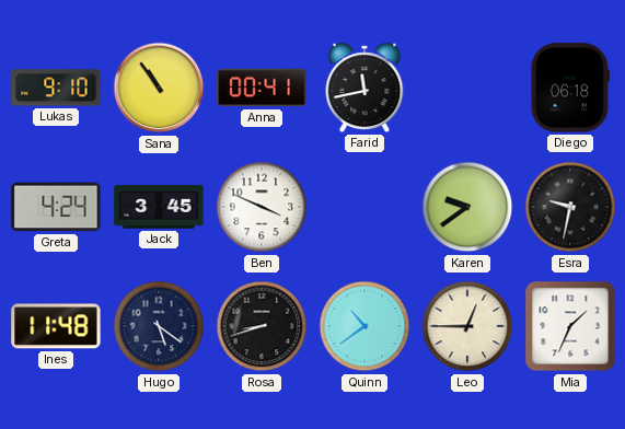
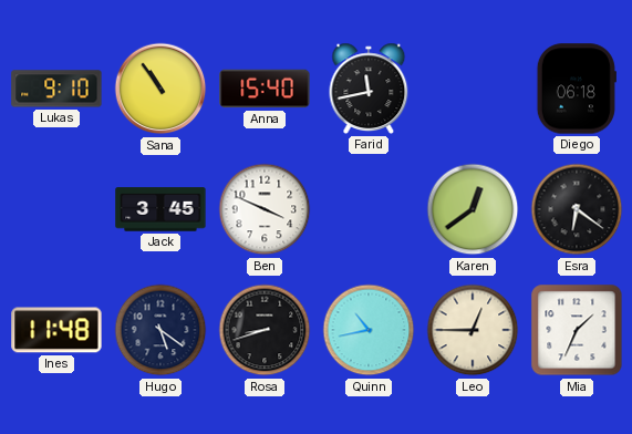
Anna: 00:41 -> 15:40
Greta: 4:24 -> none
Karen: 9:39 -> 12:39
Esra: 9:32 -> 6:21
Quinn: 10:39 -> 10:43
